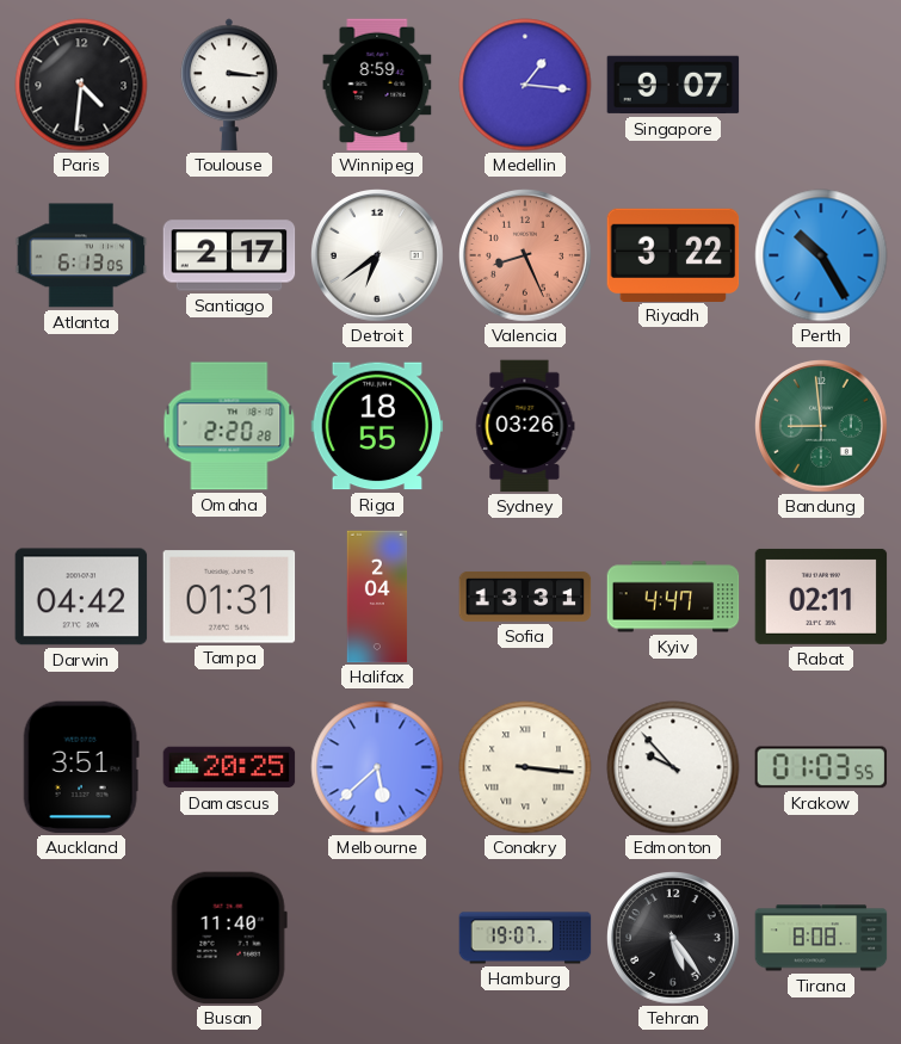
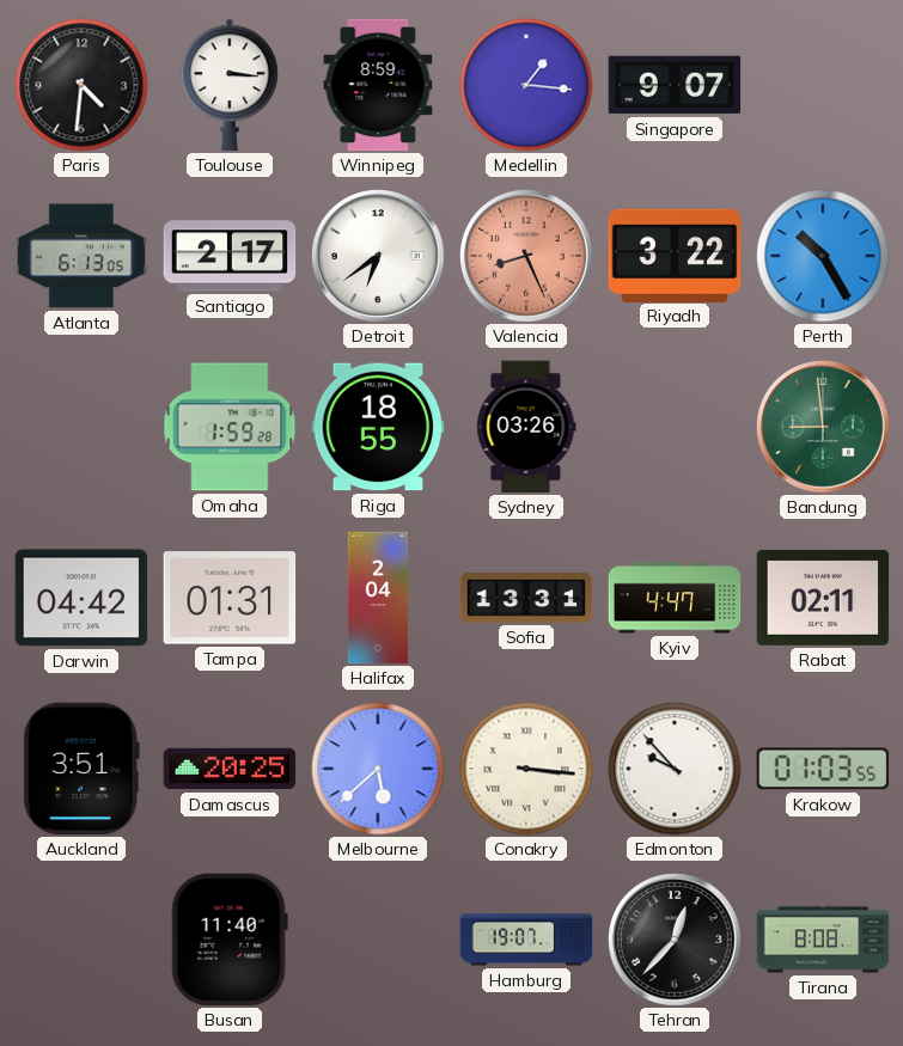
Omaha: 2:20 -> 1:59
Tehran: 5:24 -> 12:37
